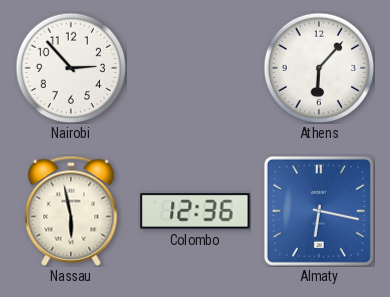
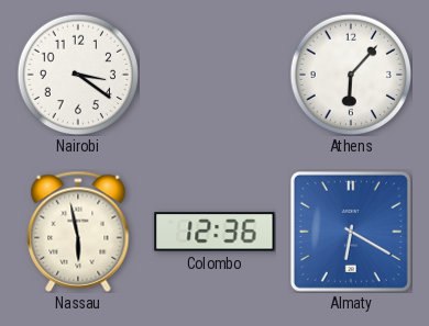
Nairobi: 2:53 -> 3:21
Almaty: 6:17 -> 6:20
